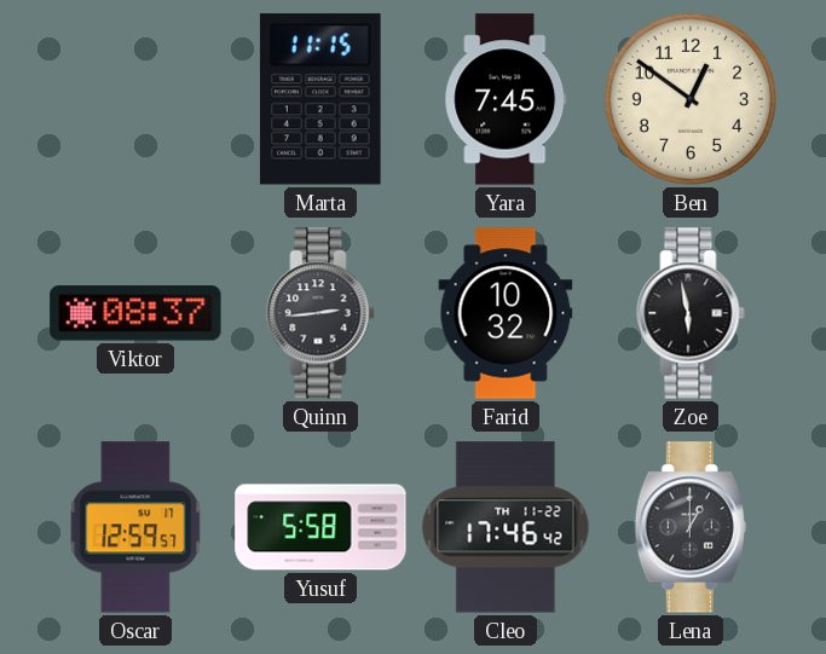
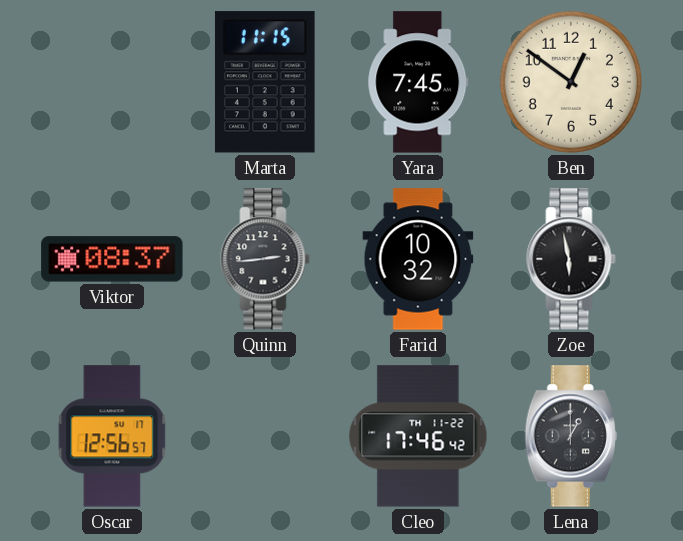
Oscar: 12:59 -> 12:56
Yusuf: 5:58 -> none
